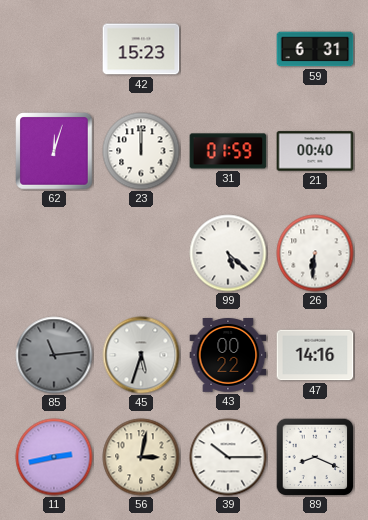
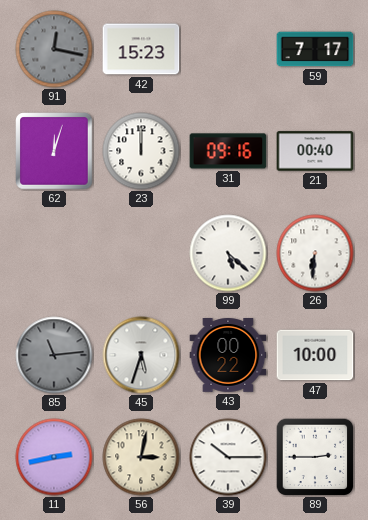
91: none -> 12:17
59: 6:31 -> 7:17
31: 01:59 -> 09:16
47: 14:16 -> 10:00
89: 8:19 -> 2:45
